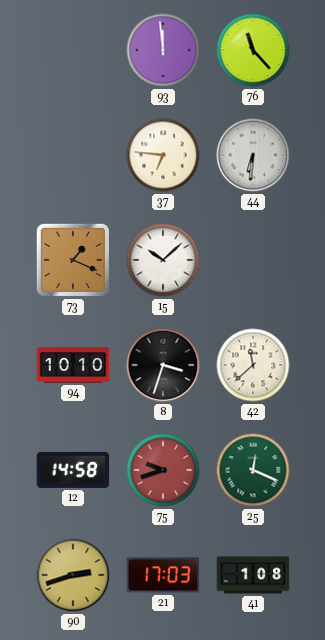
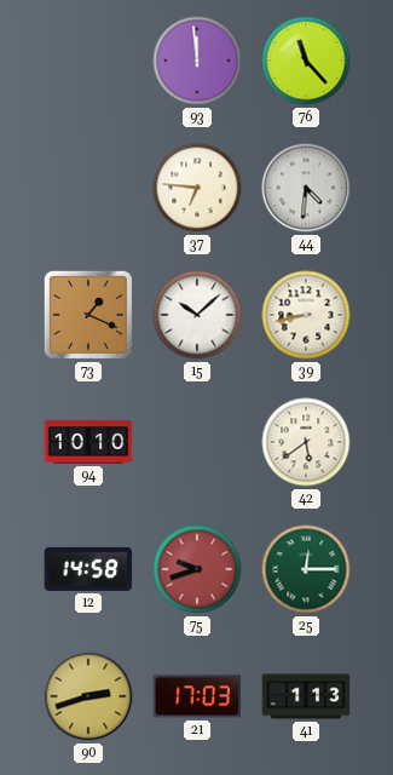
44: 6:31 -> 4:31
39: none -> 8:43
8: 3:33 -> none
42: 11:38 -> 5:39
25: 12:19 -> 12:15
41: 1:08 -> 1:13
